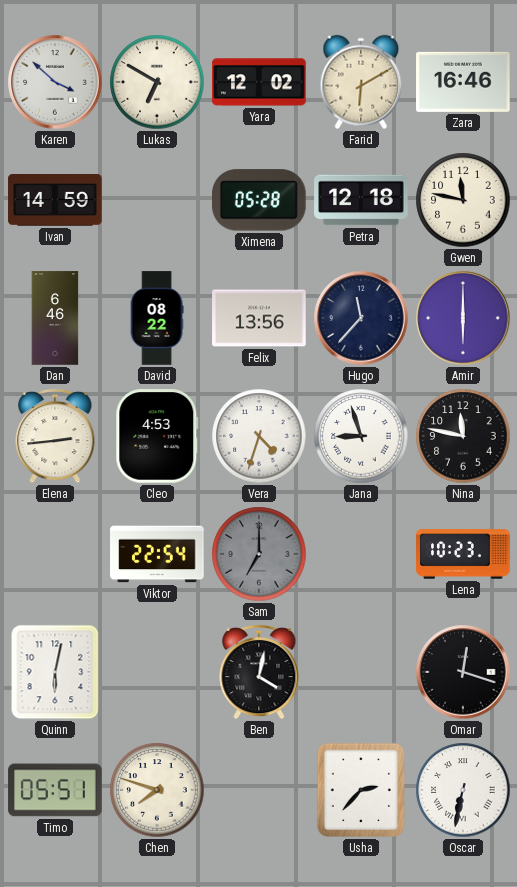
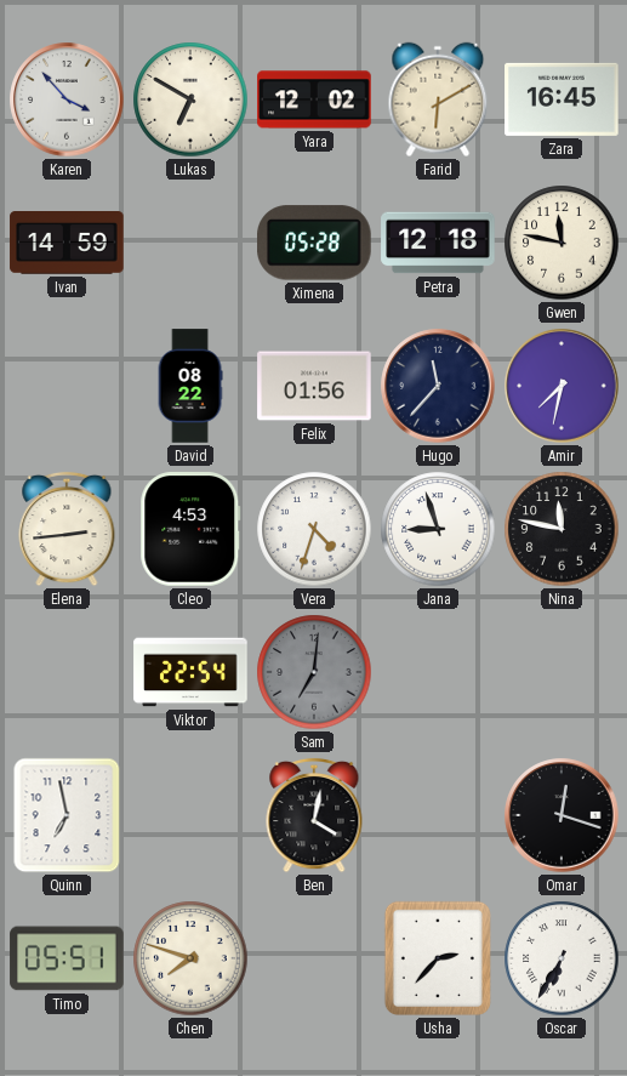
Karen: 3:52 -> 3:53
Zara: 16:46 -> 16:45
Dan: 6:46 -> none
Felix: 13:56 -> 01:56
Amir: 6:00 -> 7:32
Sam: 7:00 -> 7:01
Lena: 10:23 -> none
Quinn: 6:02 -> 6:58
Oscar: 6:32 -> 6:35
